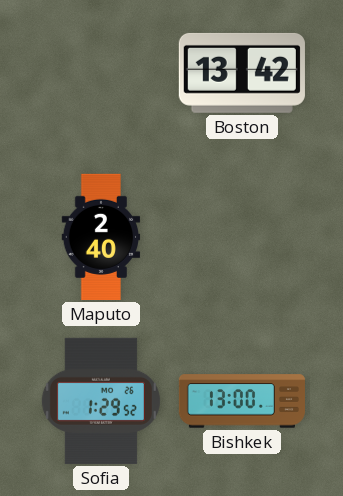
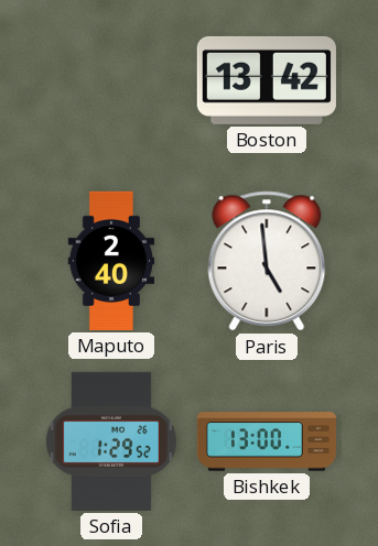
Paris: none -> 4:59
